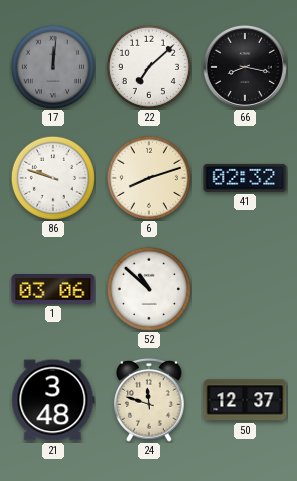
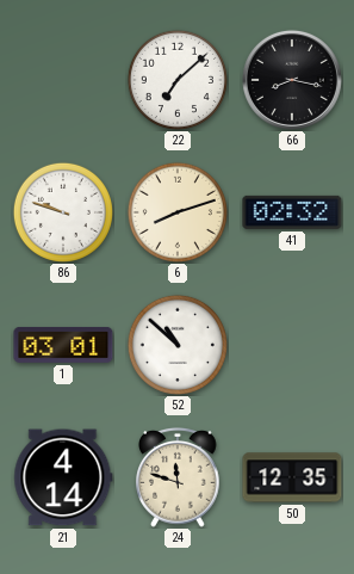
17: 12:01 -> none
1: 03:06 -> 03:01
21: 3:48 -> 4:14
50: 12:37 -> 12:35
